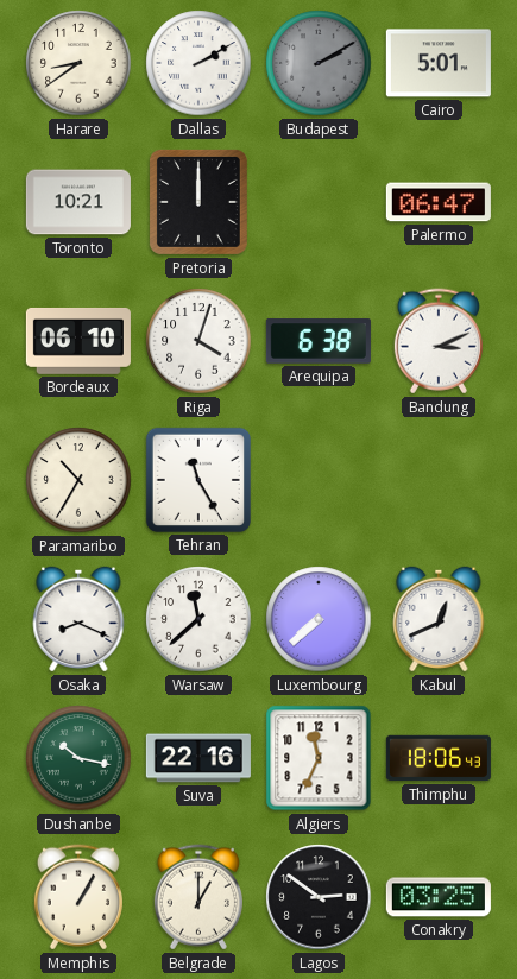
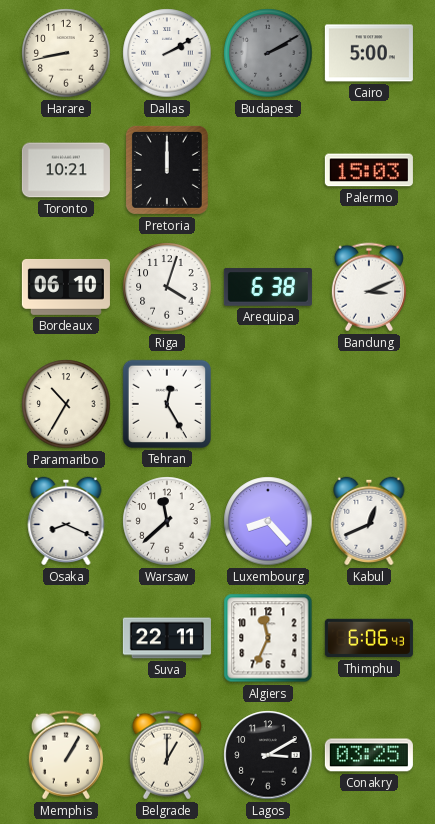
Harare: 8:39 -> 8:43
Cairo: 5:01 -> 5:00
Palermo: 06:47 -> 15:03
Tehran: 11:25 -> 12:25
Luxembourg: 7:38 -> 8:23
Dushanbe: 10:17 -> none
Suva: 22:16 -> 22:11
Thimphu: 18:06 -> 6:06
Lagos: 2:51 -> 3:10
